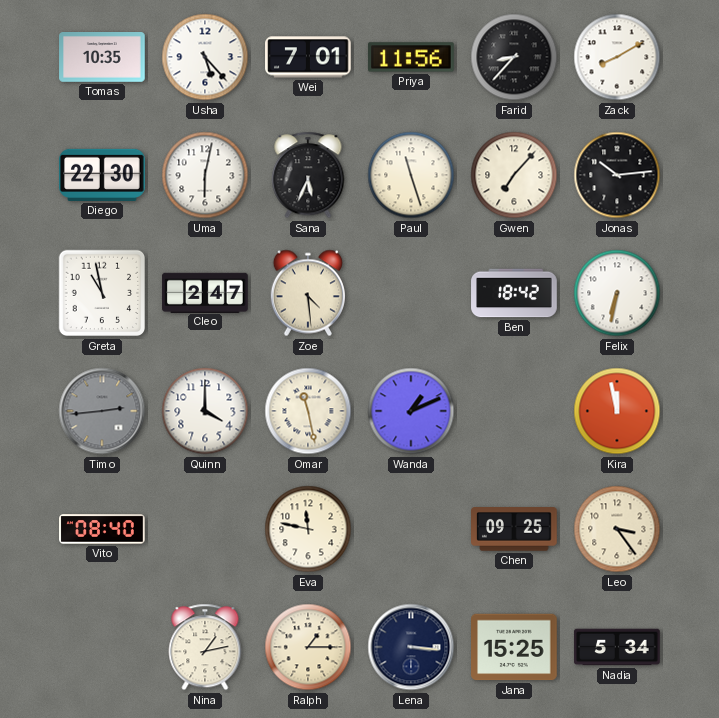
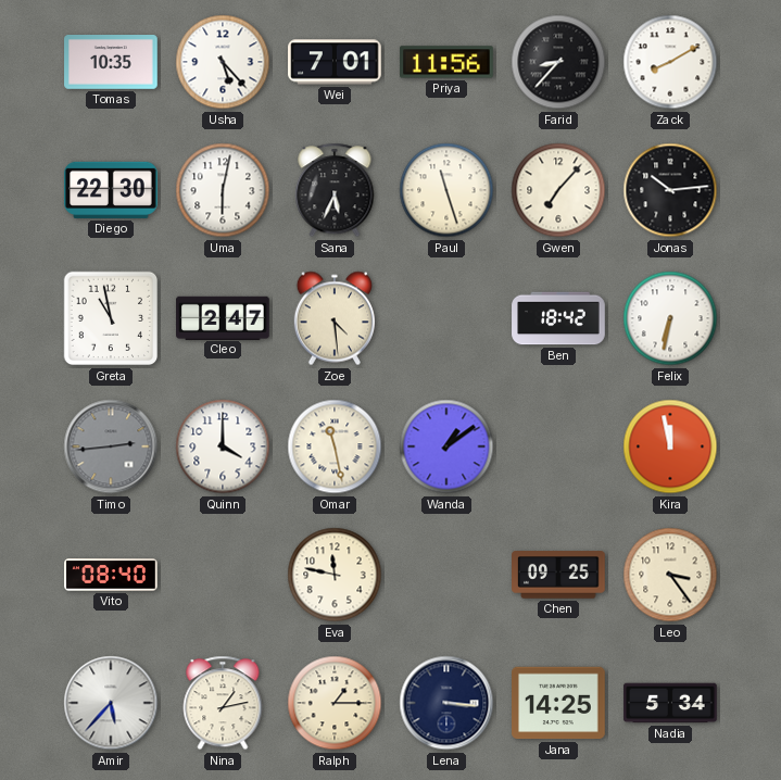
Wanda: 1:11 -> 1:09
Amir: none -> 5:37
Jana: 15:25 -> 14:25
